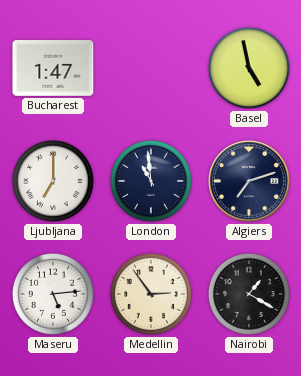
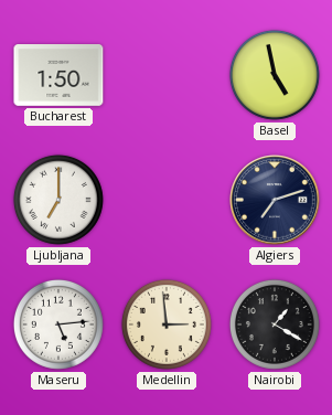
Bucharest: 1:47 -> 1:50
London: 10:59 -> none
Medellin: 2:54 -> 2:59
